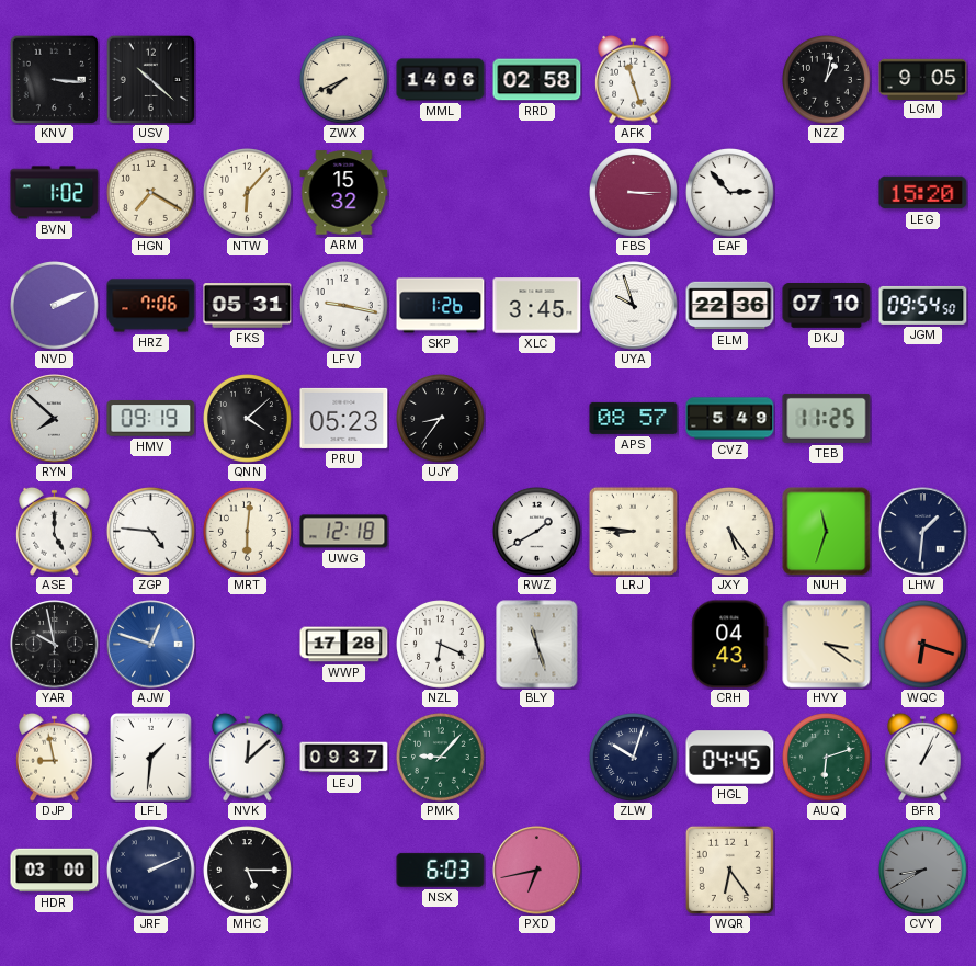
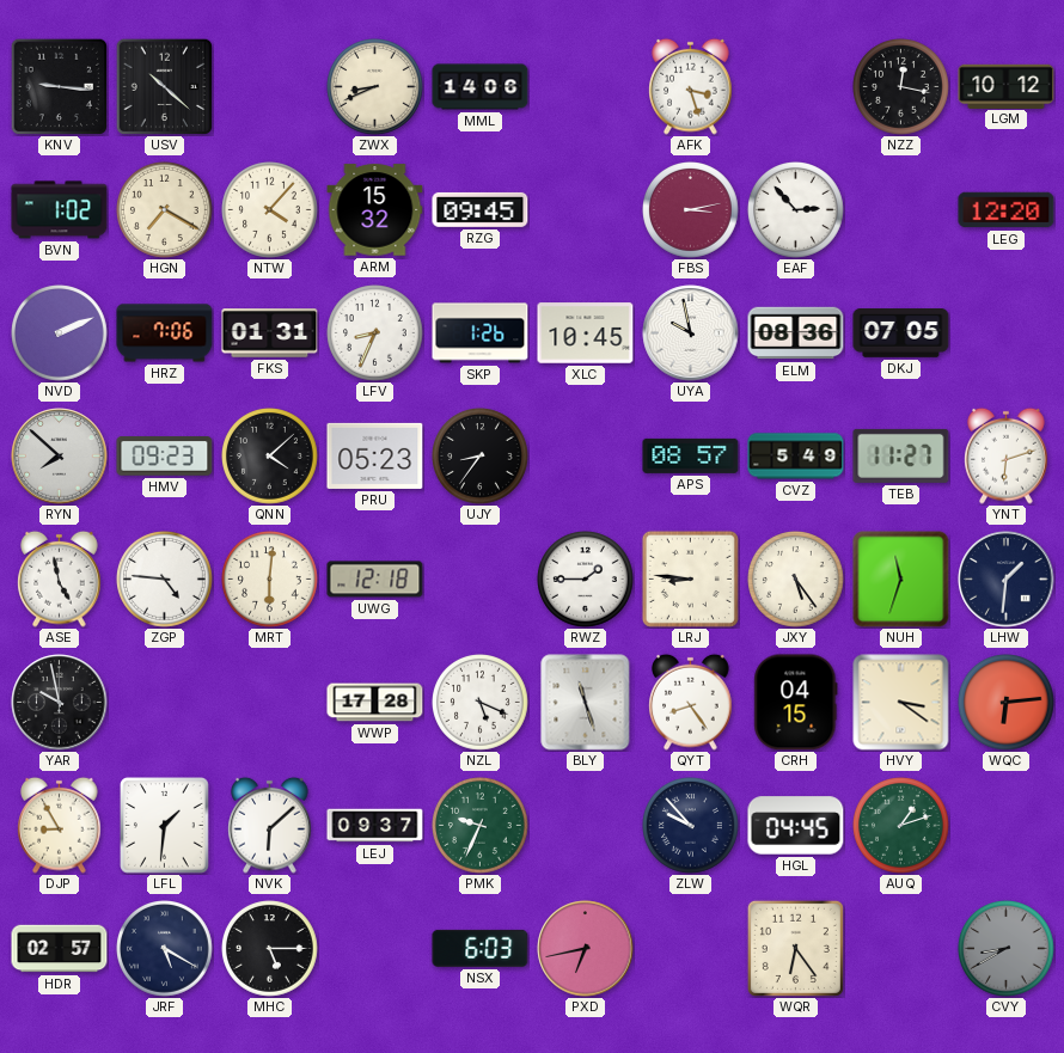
KNV: 3:16 -> 9:16
ZWX: 7:41 -> 8:41
RRD: 02:58 -> none
AFK: 11:27 -> 3:27
NZZ: 1:02 -> 12:17
LGM: 9:05 -> 10:12
NTW: 6:07 -> 4:07
RZG: none -> 09:45
FBS: 3:15 -> 3:13
LEG: 15:20 -> 12:20
FKS: 05:31 -> 01:31
LFV: 9:17 -> 8:34
XLC: 3:45 -> 10:45
UYA: 9:57 -> 9:58
ELM: 22:36 -> 08:36
DKJ: 07:10 -> 07:05
JGM: 09:54 -> none
HMV: 09:19 -> 09:23
TEB: 11:25 -> 11:27
YNT: none -> 6:12
ASE: 5:00 -> 4:58
RWZ: 1:40 -> 1:45
AJW: 12:48 -> none
NZL: 6:19 -> 5:19
QYT: none -> 8:24
CRH: 04:43 -> 04:15
WQC: 6:18 -> 6:14
DJP: 8:58 -> 8:55
NVK: 12:08 -> 6:08
PMK: 9:07 -> 9:34
ZLW: 10:03 -> 9:53
AUQ: 6:12 -> 1:12
BFR: 1:04 -> none
HDR: 03:00 -> 02:57
JRF: 2:11 -> 5:20
